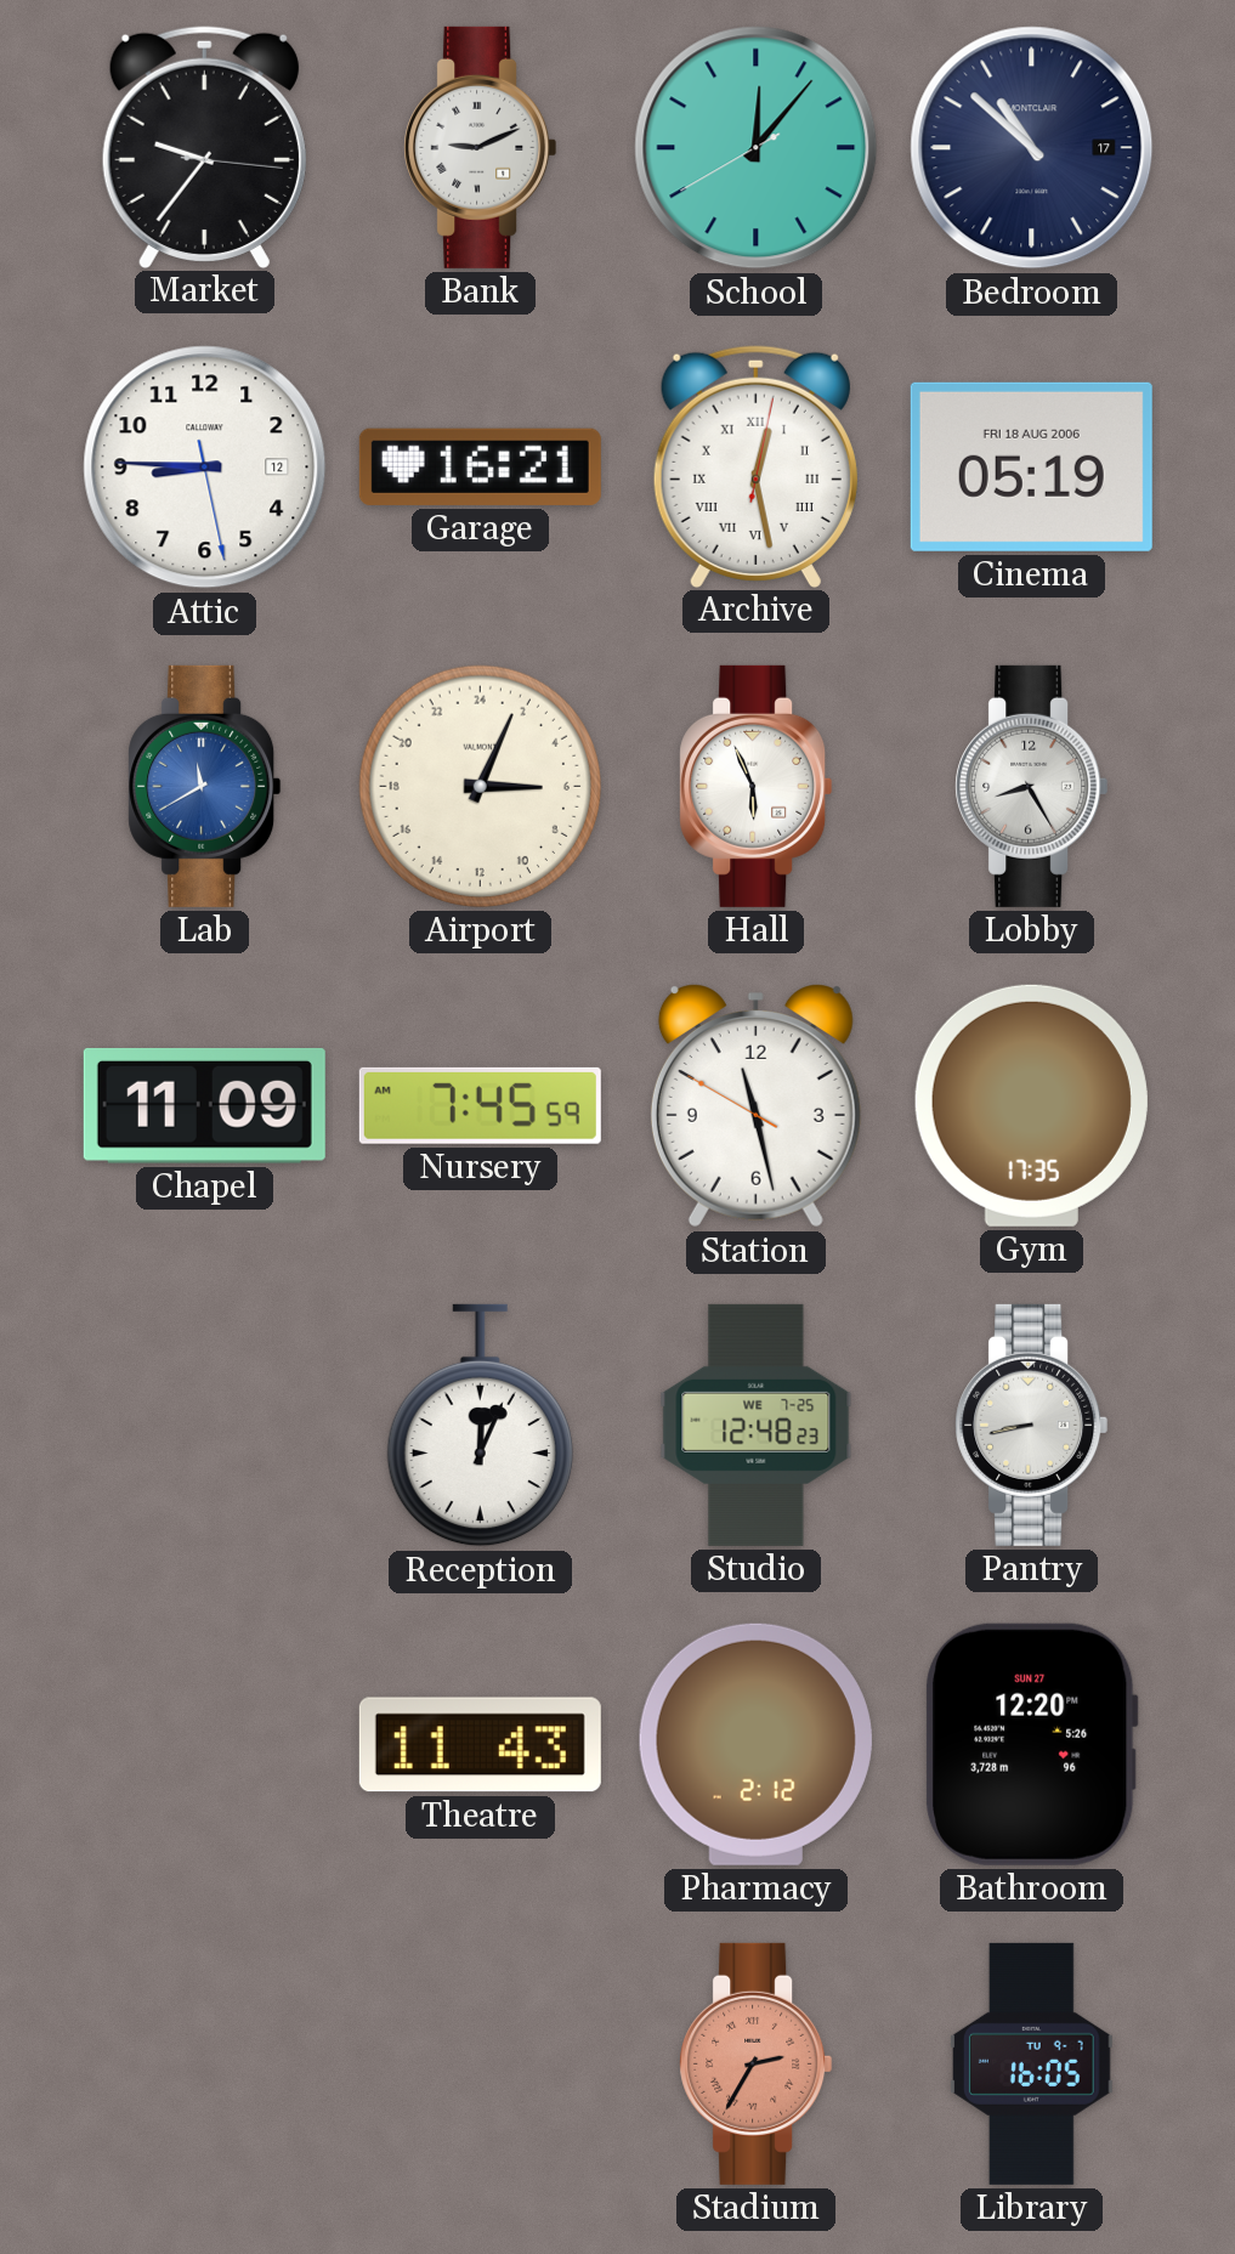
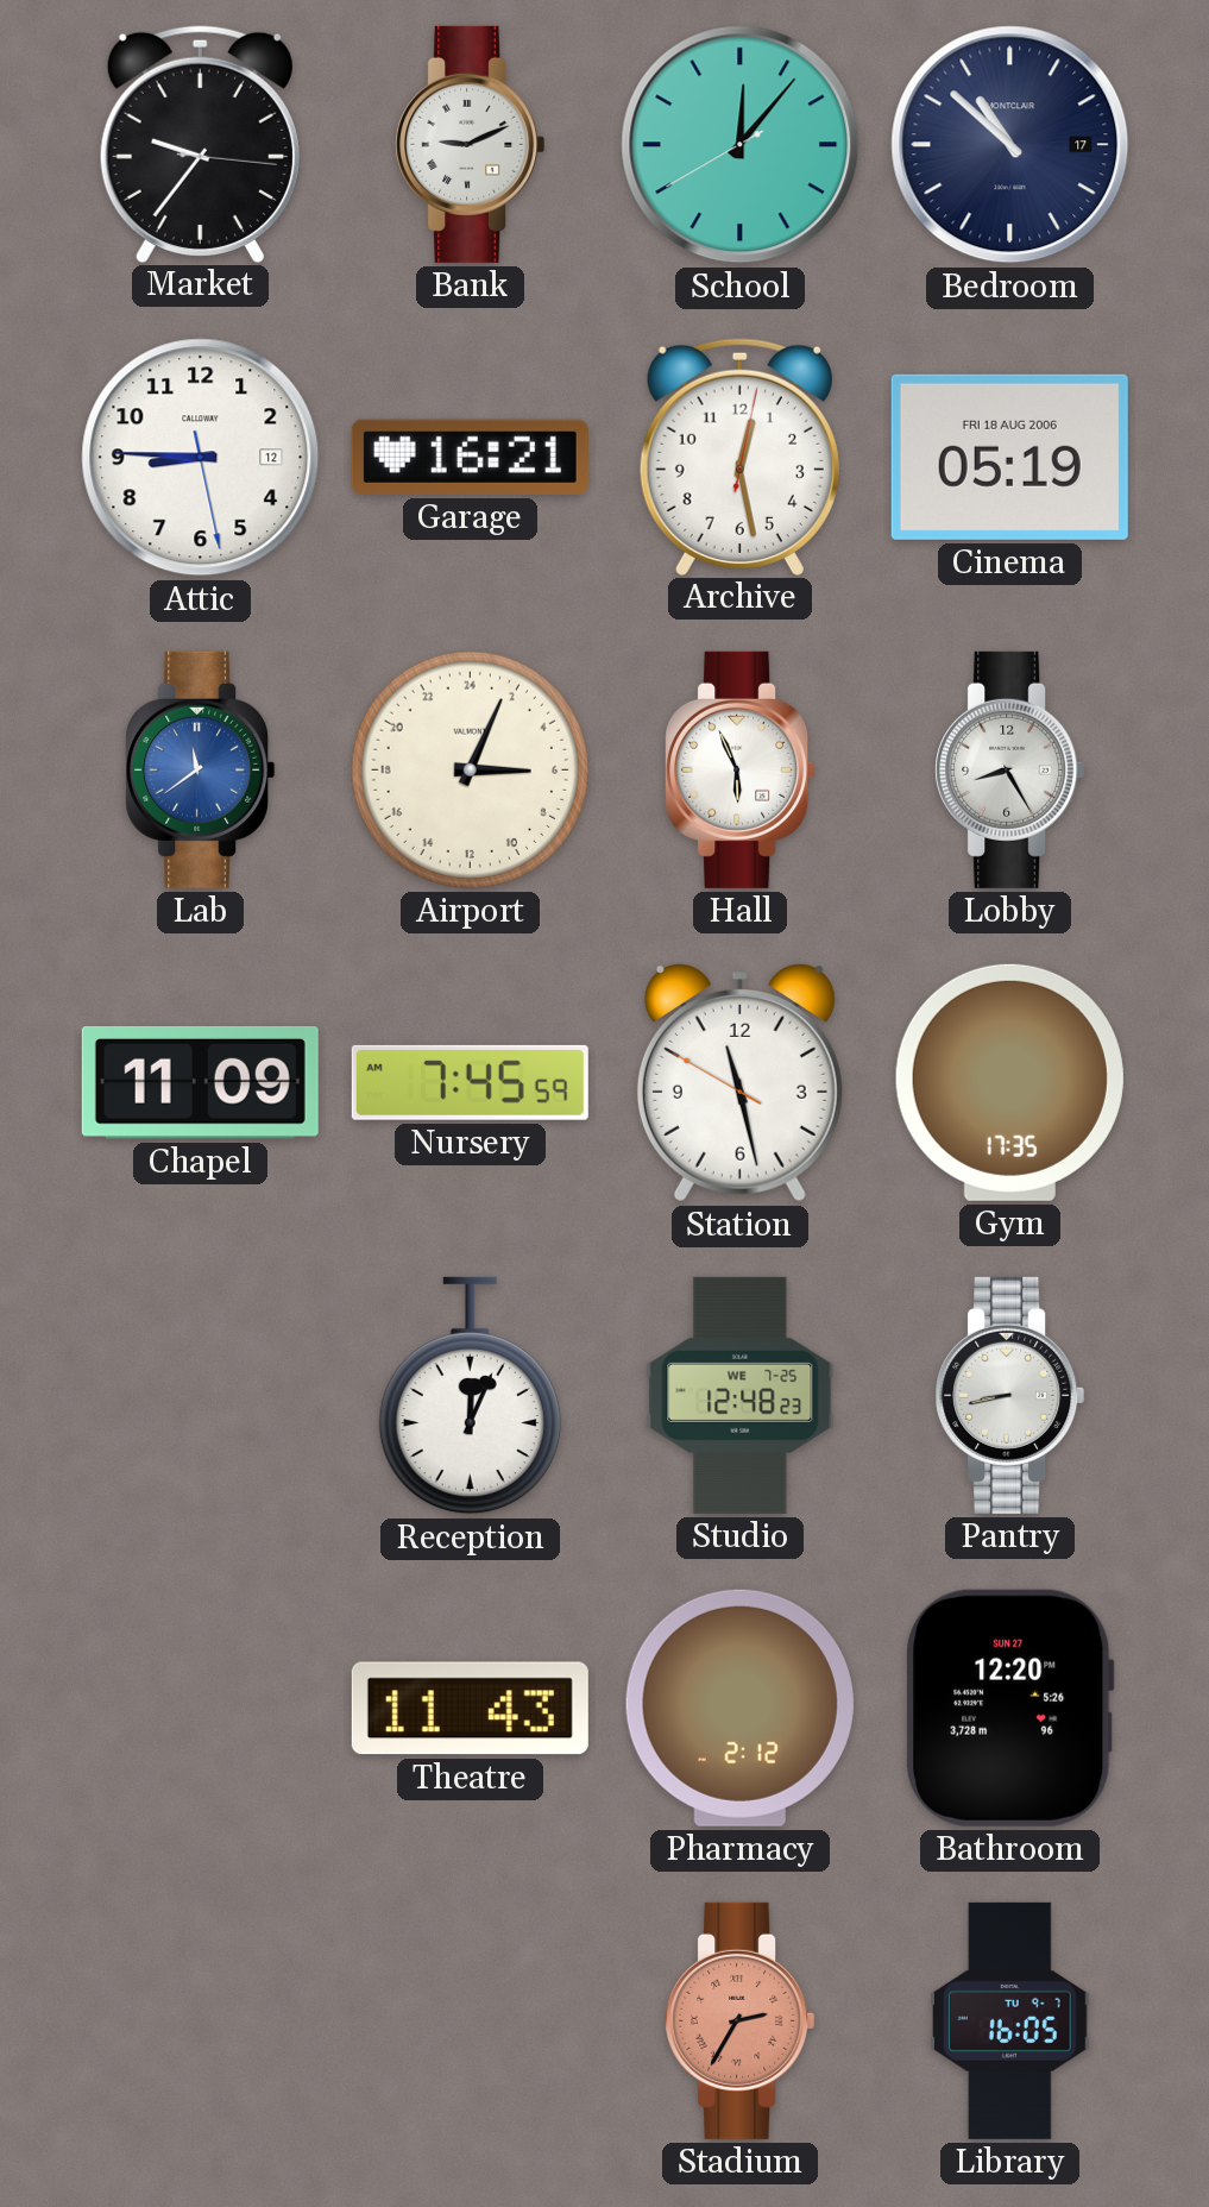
Archive numerals: Roman -> Arabic
Lab: 11:40 -> 11:39
